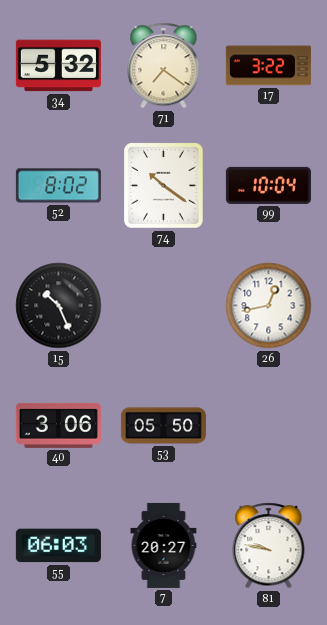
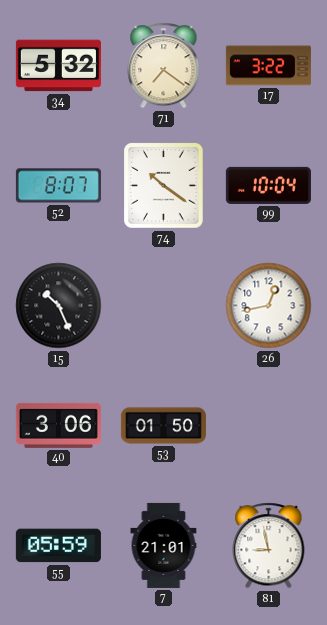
52: 8:02 -> 8:07
53: 05:50 -> 01:50
55: 06:03 -> 05:59
7: 20:27 -> 21:01
81: 9:47 -> 8:58
